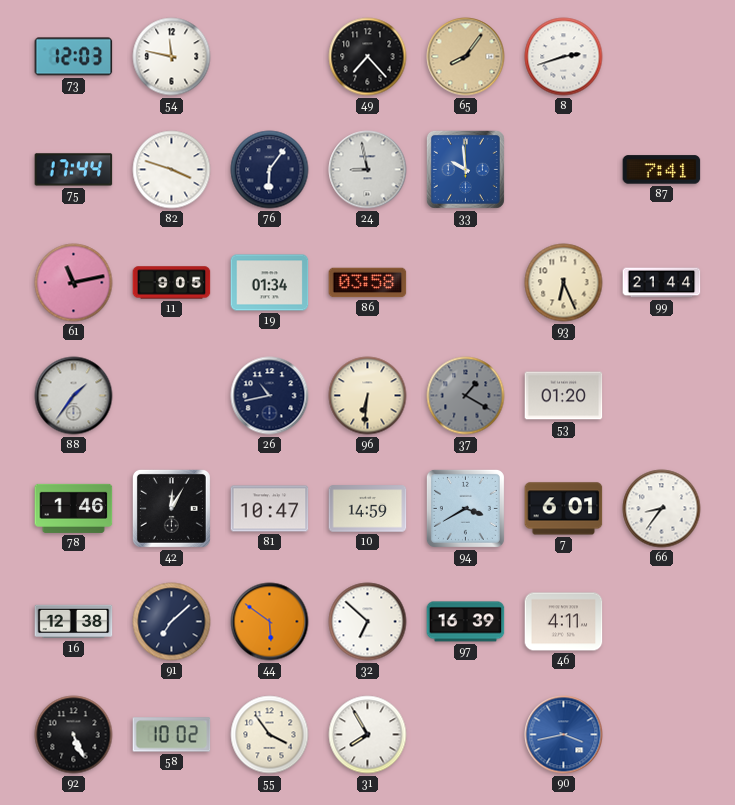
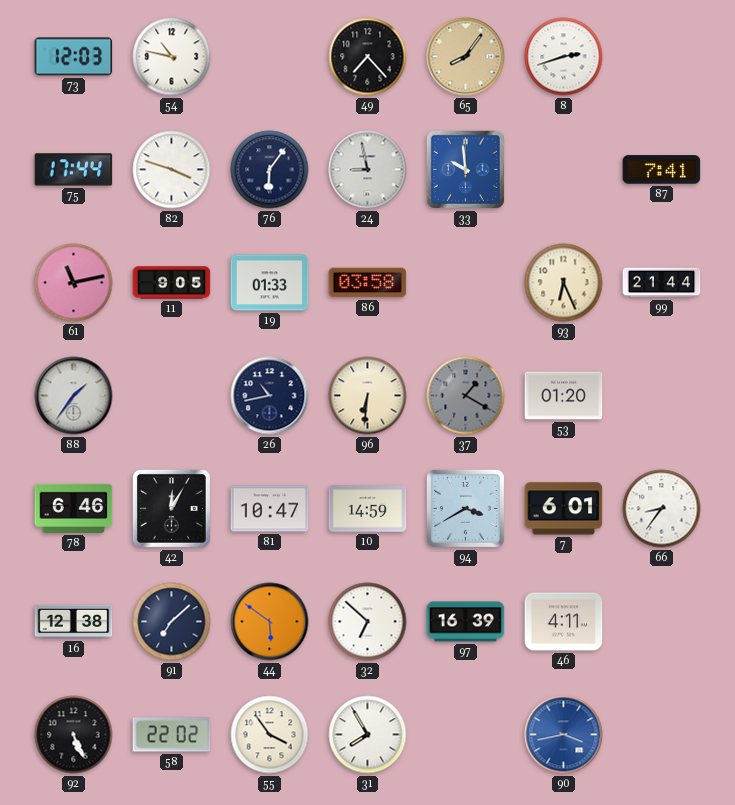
54: 11:47 -> 10:47
19: 01:34 -> 01:33
78: 1:46 -> 6:46
58: 10:02 -> 22:02
